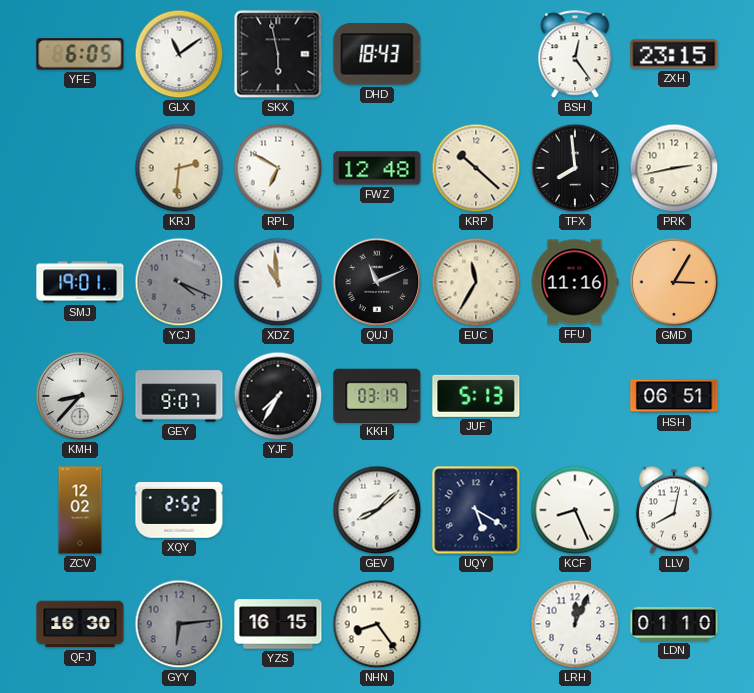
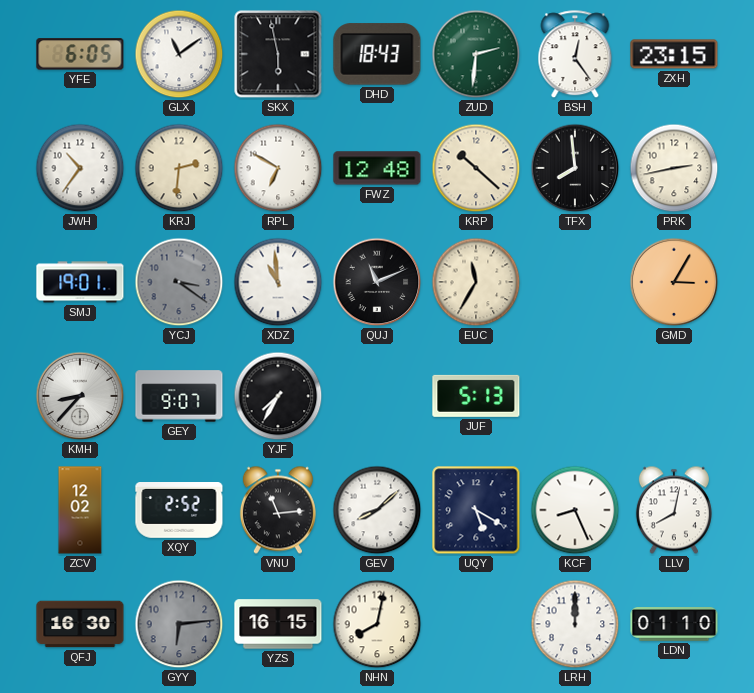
ZUD: none -> 2:31
JWH: none -> 10:36
YCJ: 4:19 -> 3:21
FFU: 11:16 -> none
KKH: 03:19 -> none
HSH: 06:51 -> none
VNU: none -> 11:14
NHN: 8:24 -> 8:02
LRH: 12:04 -> 12:00
